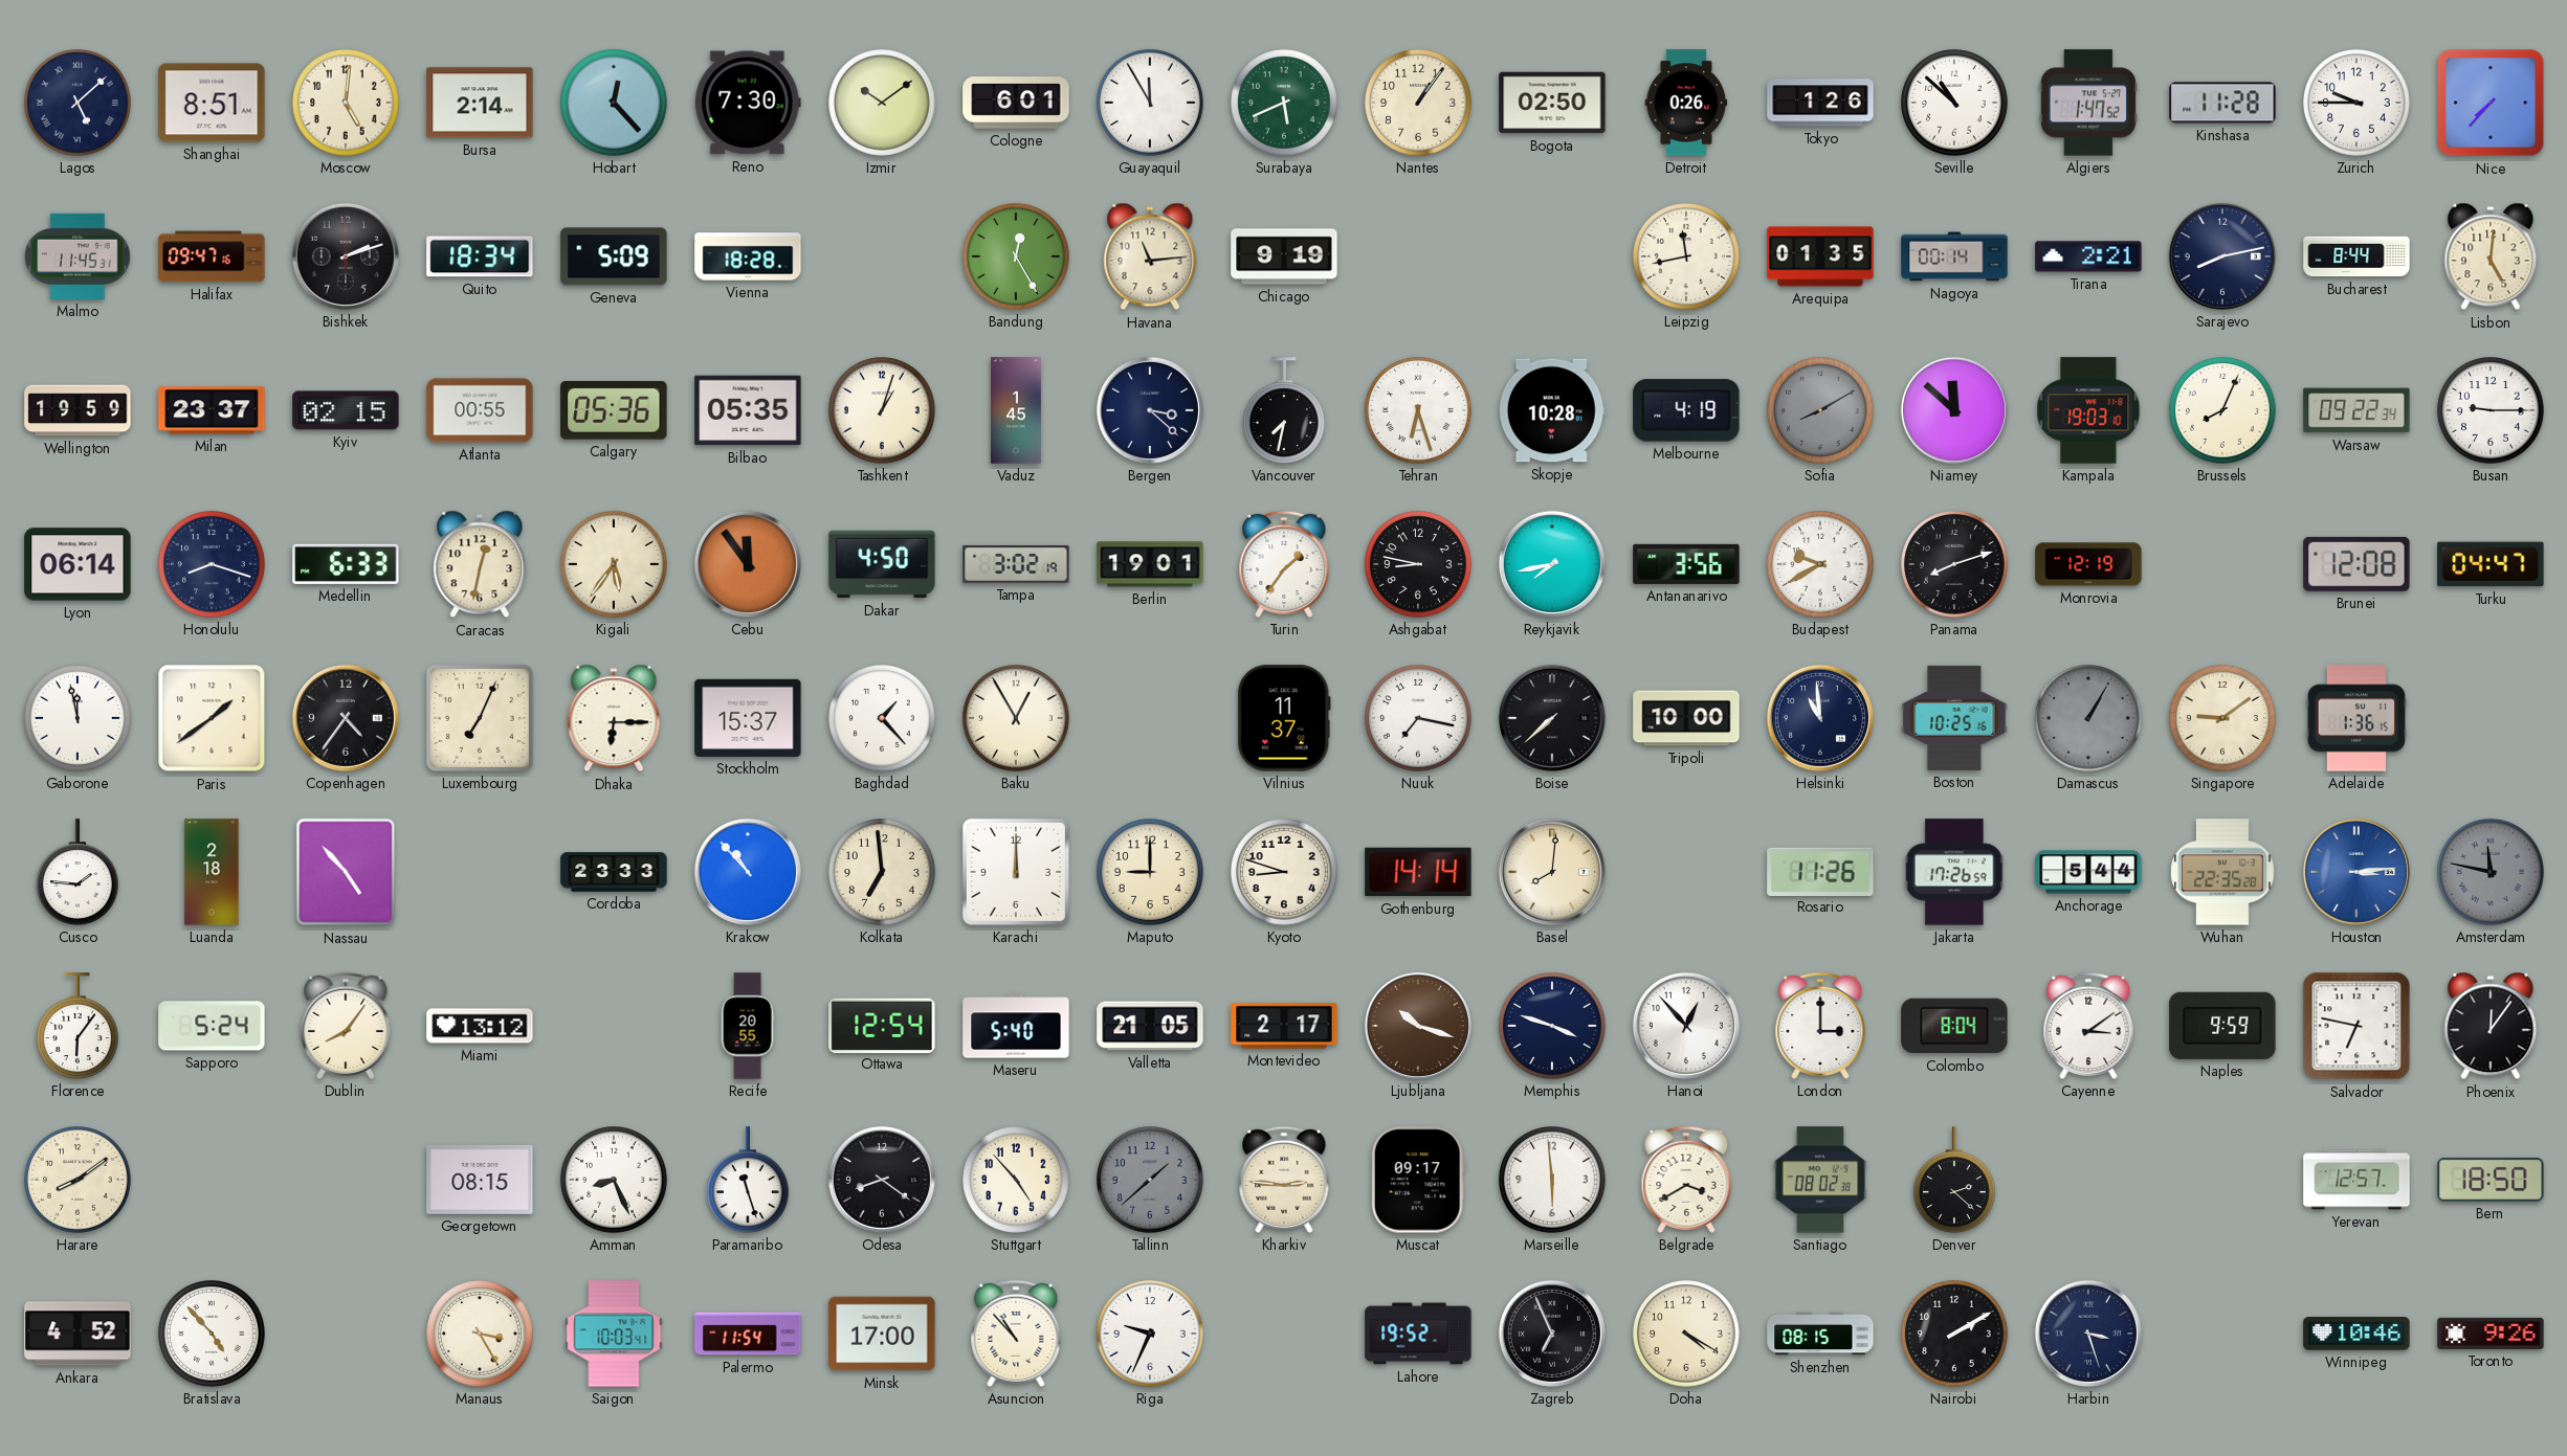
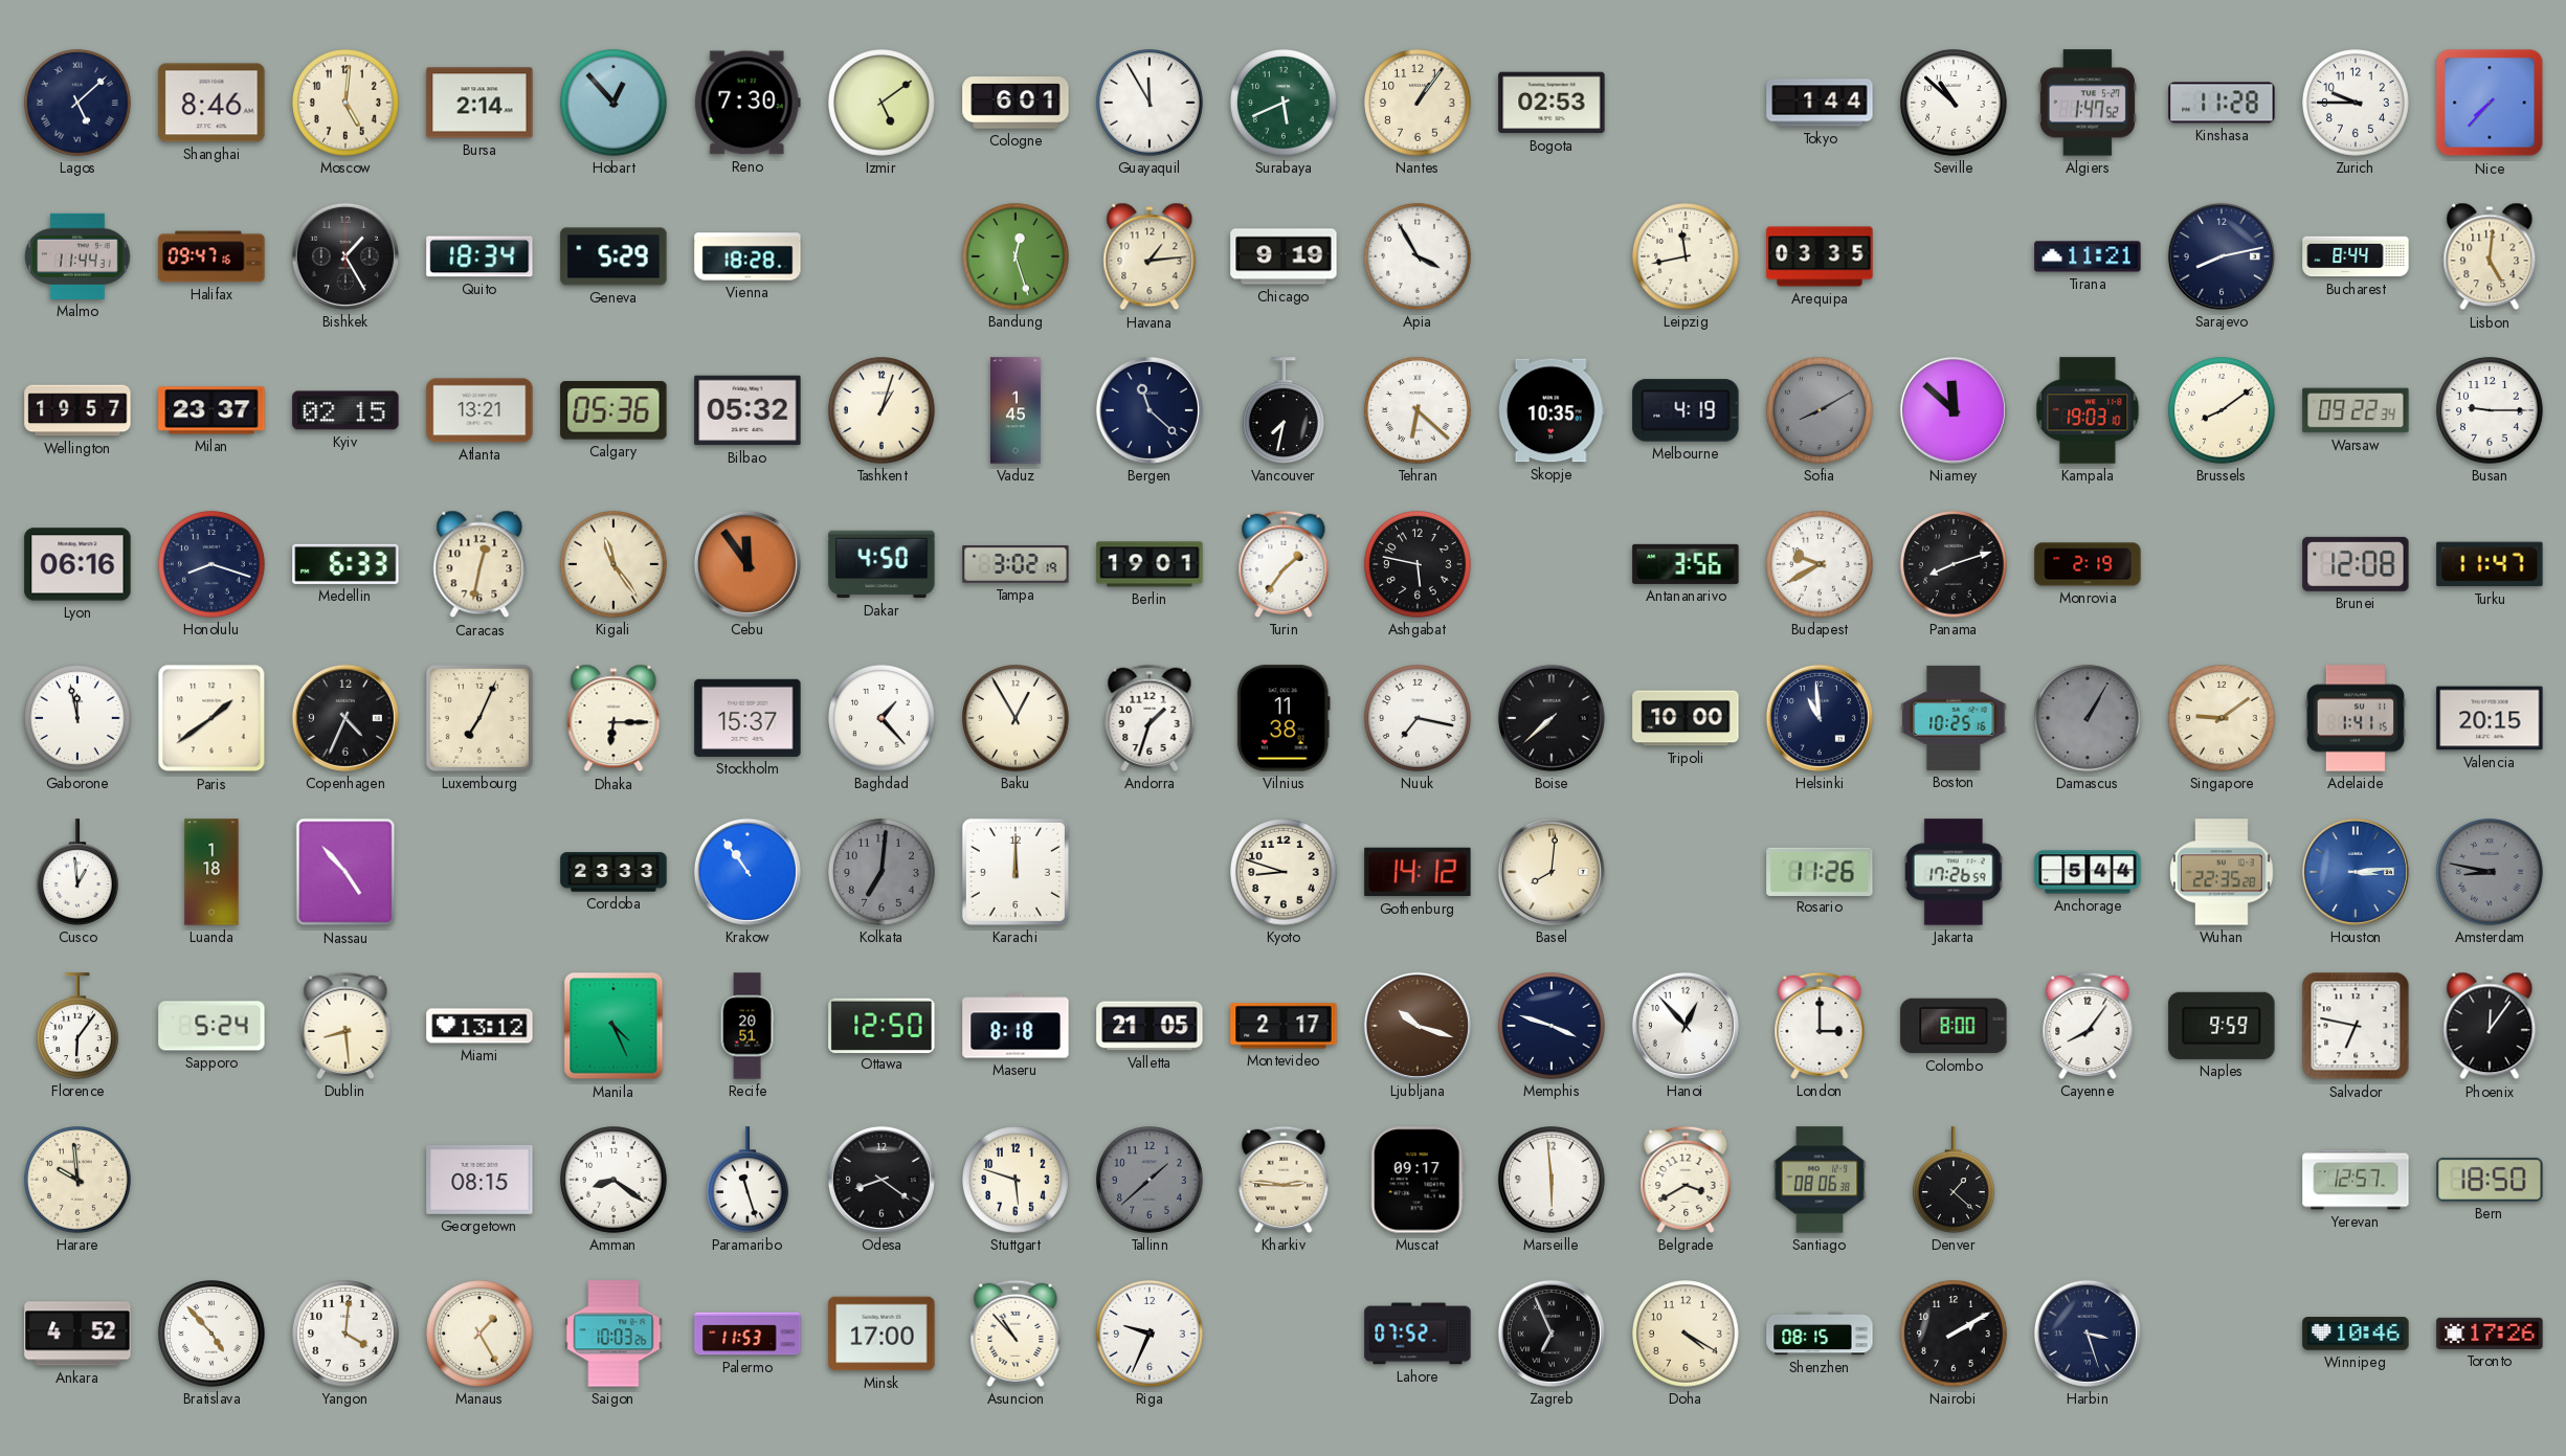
Shanghai: 8:51 -> 8:46
Hobart: 12:23 -> 12:53
Izmir: 10:09 -> 5:09
Bogota: 02:50 -> 02:53
Detroit: 0:26 -> none
Tokyo: 1:26 -> 1:44
Malmo: 11:45 -> 11:44
Bishkek: 2:12 -> 1:25
Geneva: 5:09 -> 5:29
Bandung: 12:25 -> 12:27
Havana: 11:14 -> 1:14
Apia: none -> 3:55
Arequipa: 01:35 -> 03:35
Nagoya: 00:14 -> none
Tirana: 2:21 -> 11:21
Wellington: 19:59 -> 19:57
Atlanta: 00:55 -> 13:21
Bilbao: 05:35 -> 05:32
Bergen: 3:22 -> 11:22
Tehran: 6:27 -> 6:22
Skopje: 10:28 -> 10:35
Brussels: 8:04 -> 8:09
Lyon: 06:14 -> 06:16
Kigali: 5:36 -> 11:24
Ashgabat: 8:47 -> 5:47
Reykjavik: 7:43 -> none
Monrovia: 12:19 -> 2:19
Turku: 04:47 -> 11:47
Copenhagen: 4:36 -> 4:34
Andorra: none -> 1:33
Vilnius: 11:37 -> 11:38
Adelaide: 1:36 -> 1:41
Valencia: none -> 20:15
Cusco: 1:46 -> 12:59
Luanda: 2:18 -> 1:18
Krakow: 10:53 -> 10:54
Kolkata: 6:59 -> 7:01
Kolkata dial: cream -> grey
Maputo: 9:00 -> none
Gothenburg: 14:14 -> 14:12
Amsterdam: 11:47 -> 8:47
Dublin: 8:06 -> 8:29
Manila: none -> 4:26
Recife: 20:55 -> 20:51
Ottawa: 12:54 -> 12:50
Maseru: 5:40 -> 8:18
Colombo: 8:04 -> 8:00
Cayenne: 3:09 -> 8:06
Harare: 8:09 -> 9:59
Amman: 8:26 -> 8:21
Stuttgart: 4:53 -> 5:48
Santiago: 08:02 -> 08:06
Denver: 2:22 -> 1:22
Yangon: none -> 4:01
Manaus: 3:25 -> 1:25
Saigon: 10:03:41 -> 10:03:26
Palermo: 11:54 -> 11:53
Lahore: 19:52 -> 07:52
Toronto: 9:26 -> 17:26
